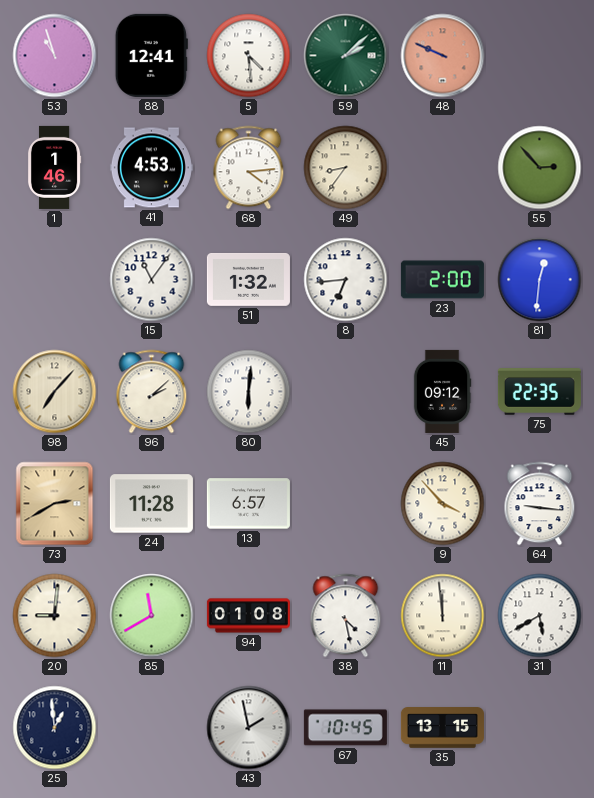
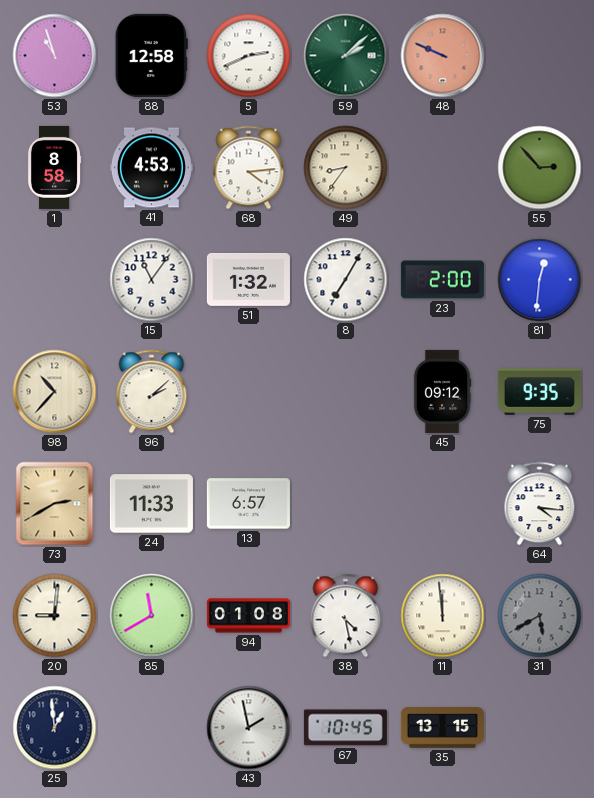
88: 12:41 -> 12:58
5: 4:29 -> 2:41
1: 1:46 -> 8:58
8: 6:44 -> 7:05
98: 7:07 -> 10:37
80: 6:01 -> none
75: 22:35 -> 9:35
24: 11:28 -> 11:33
9: 3:53 -> none
64: 9:16 -> 4:16
31 dial: white -> grey
